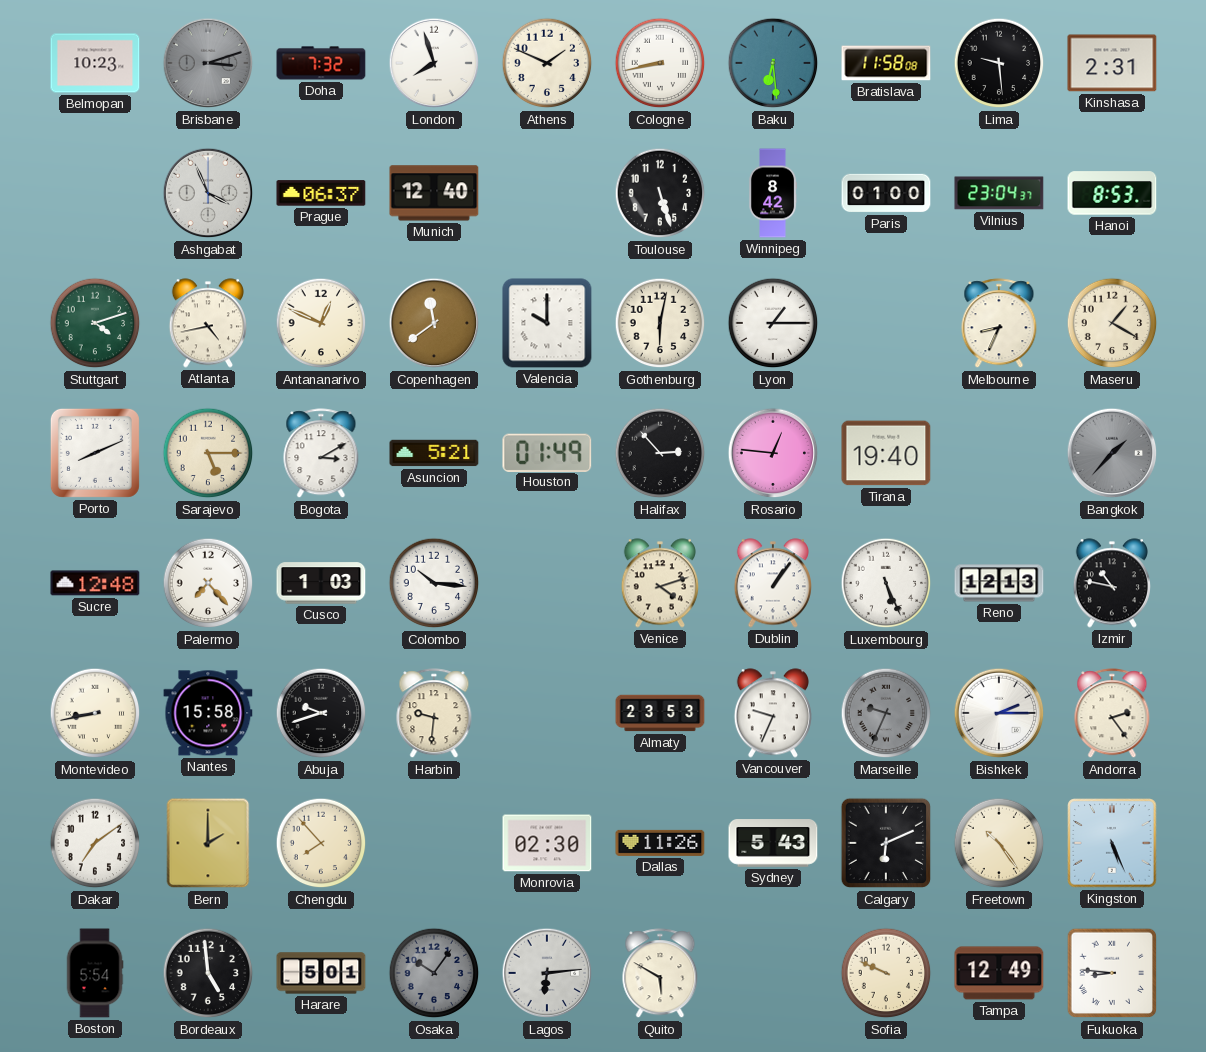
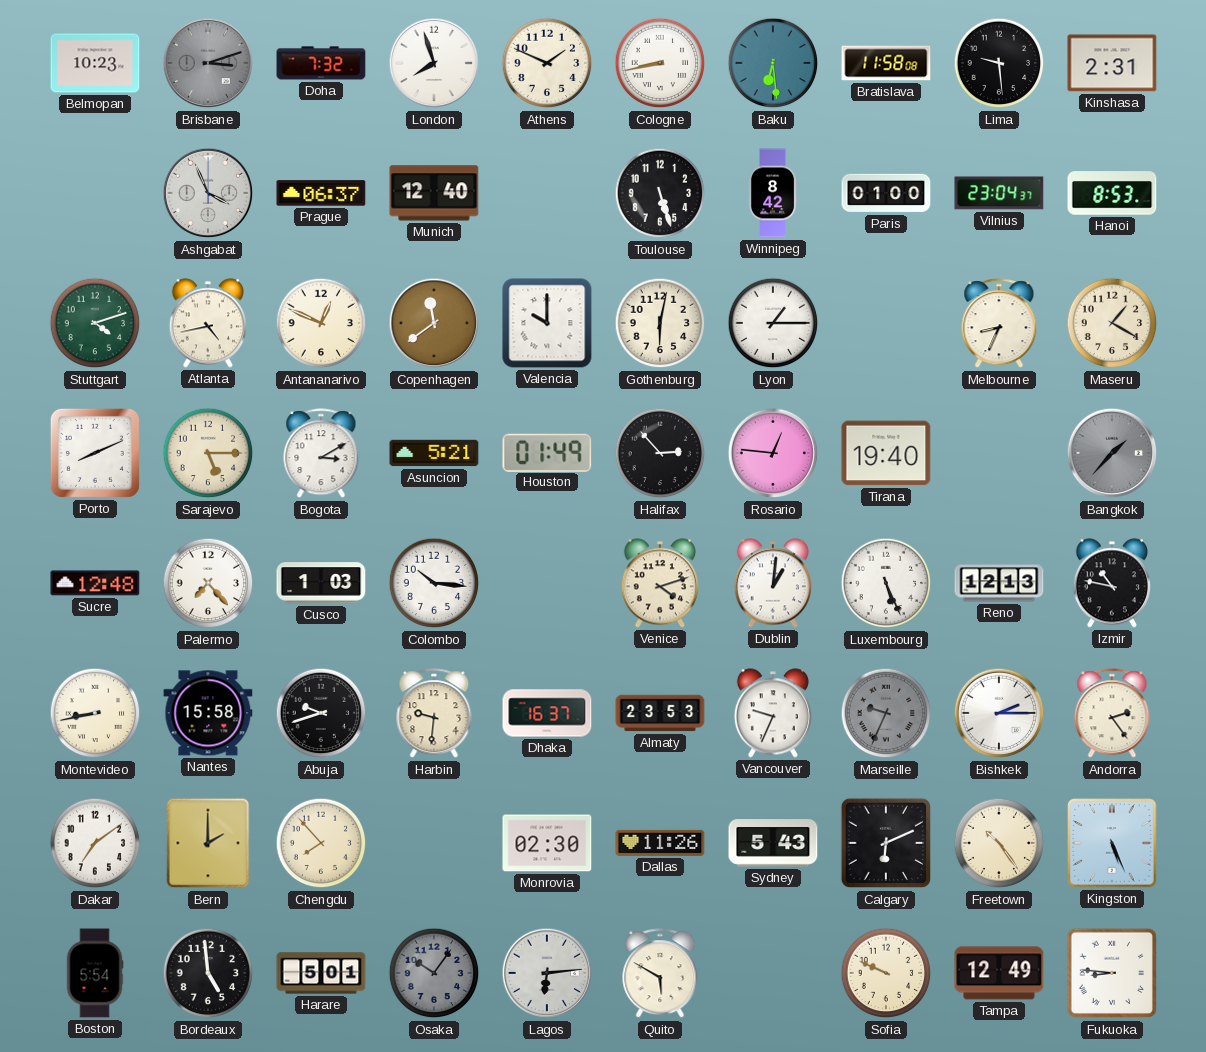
Dublin: 1:06 -> 1:01
Dhaka: none -> 16:37
